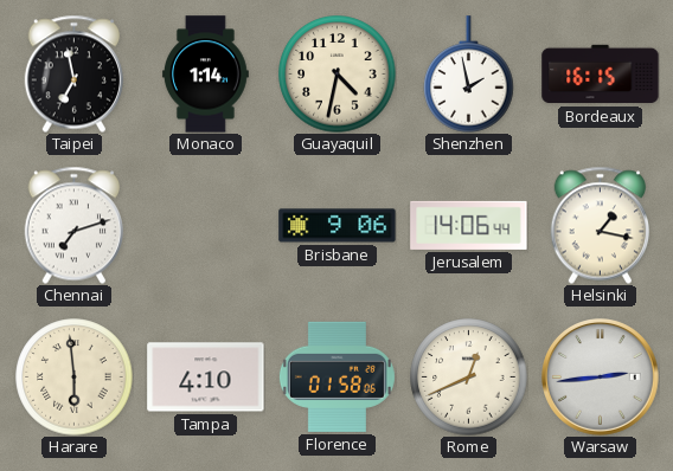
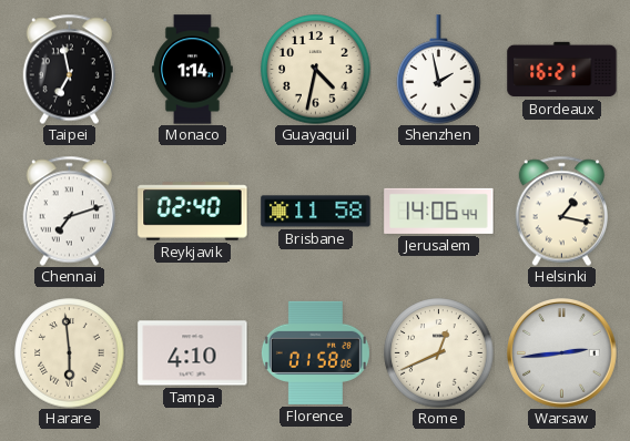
Bordeaux: 16:15 -> 16:21
Reykjavik: none -> 02:40
Brisbane: 9:06 -> 11:58
